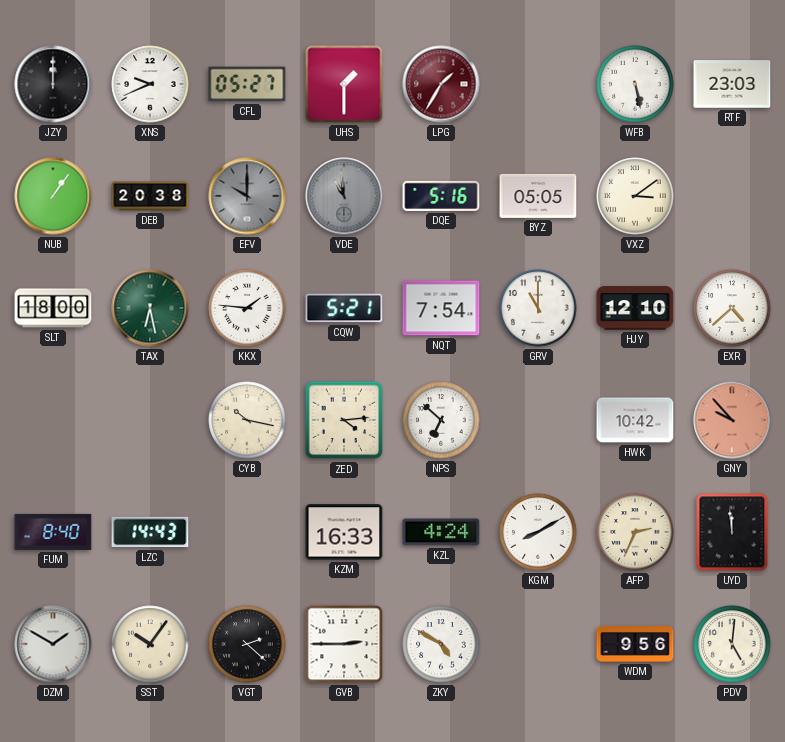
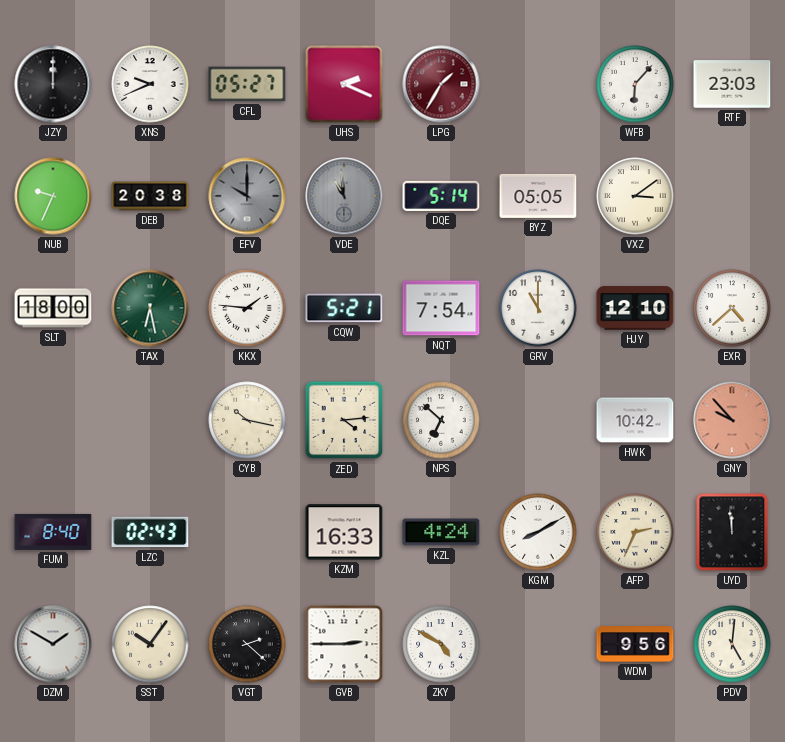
UHS: 1:30 -> 2:19
WFB: 5:28 -> 6:07
NUB: 1:06 -> 9:34
DQE: 5:16 -> 5:14
LZC: 14:43 -> 02:43
